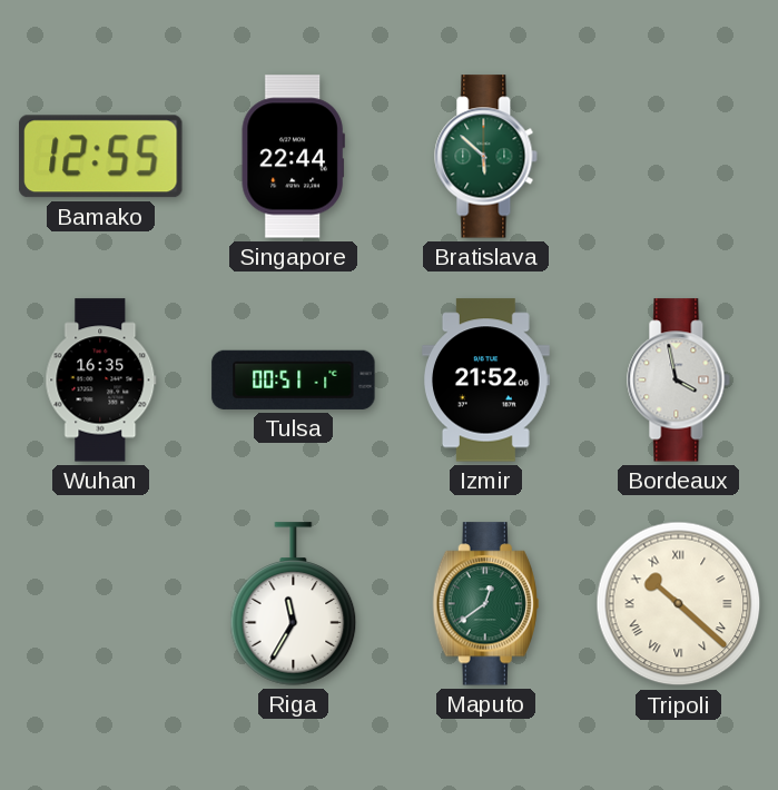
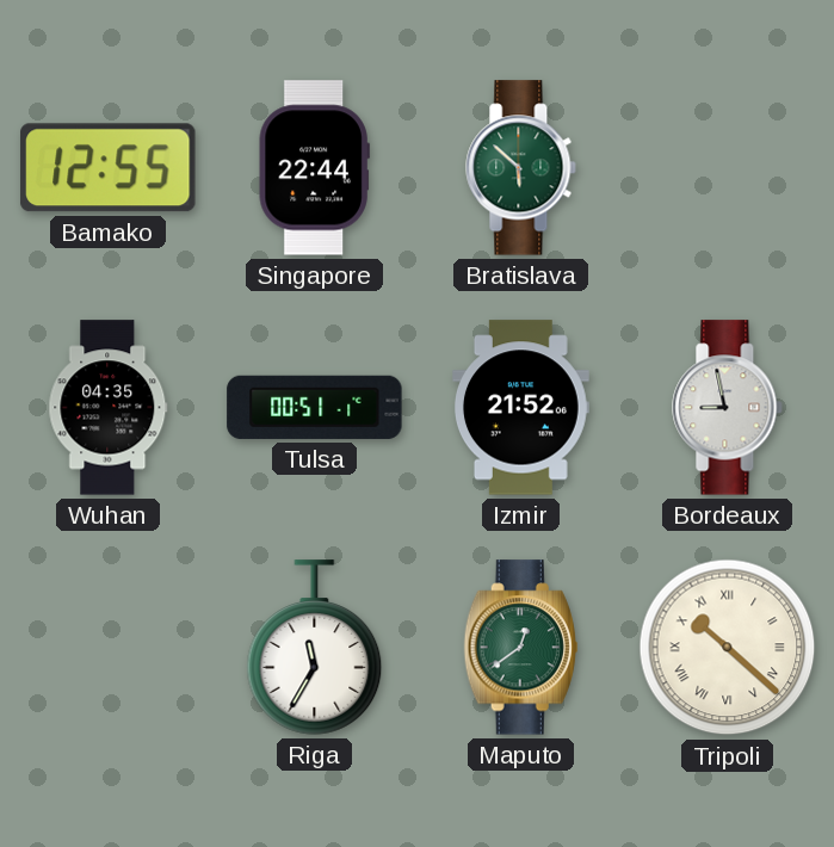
Wuhan: 16:35 -> 04:35
Bordeaux: 3:58 -> 8:58
